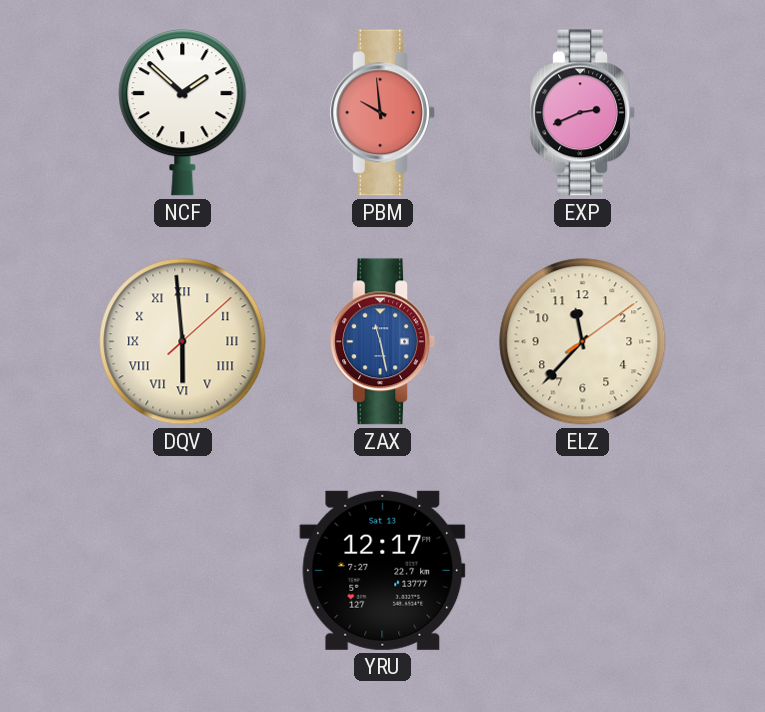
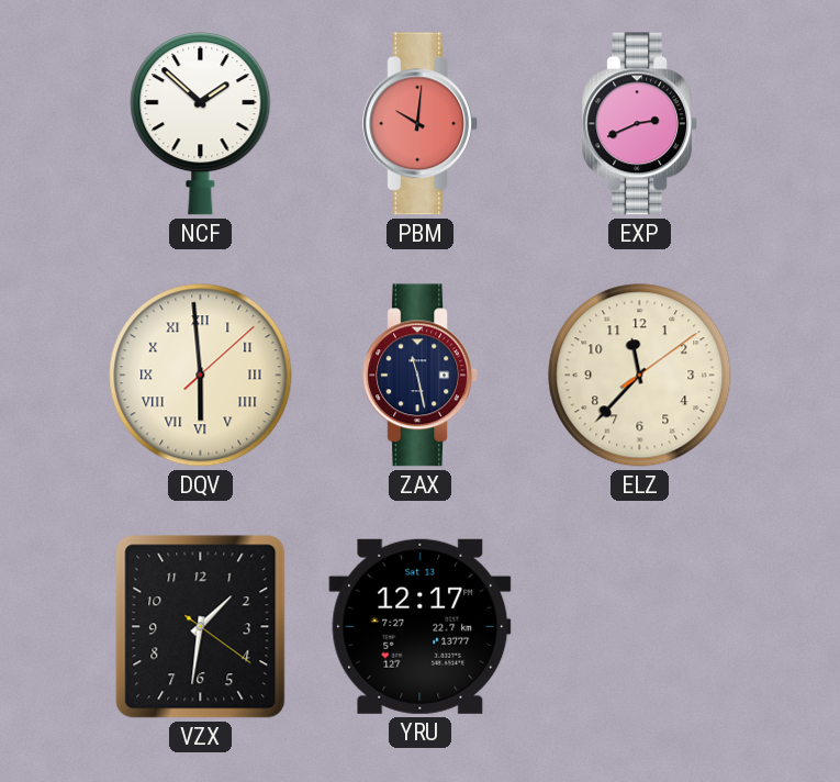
PBM: 9:59 -> 10:01
ZAX dial: blue -> navy
VZX: none -> 1:31
